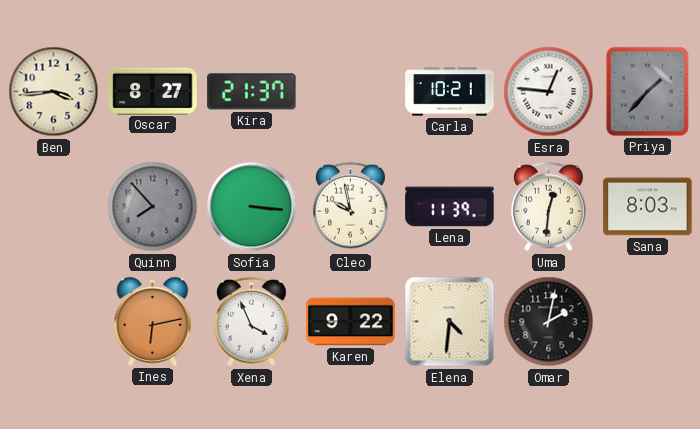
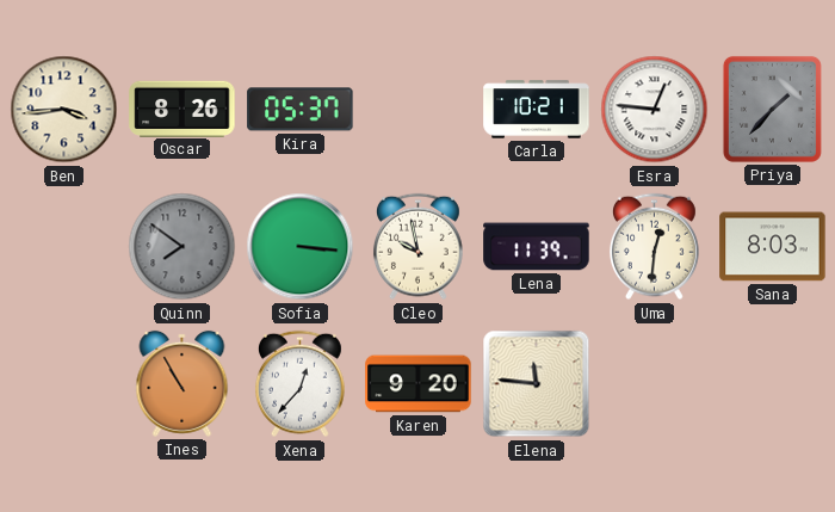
Oscar: 8:27 -> 8:26
Kira: 21:37 -> 05:37
Quinn: 7:53 -> 7:51
Ines: 6:13 -> 10:55
Xena: 3:56 -> 12:37
Karen: 9:22 -> 9:20
Elena: 4:31 -> 11:46
Omar: 2:02 -> none
